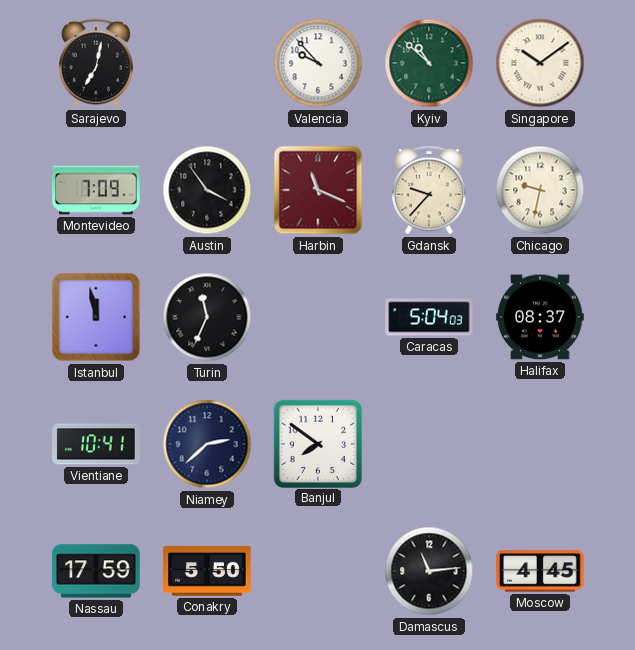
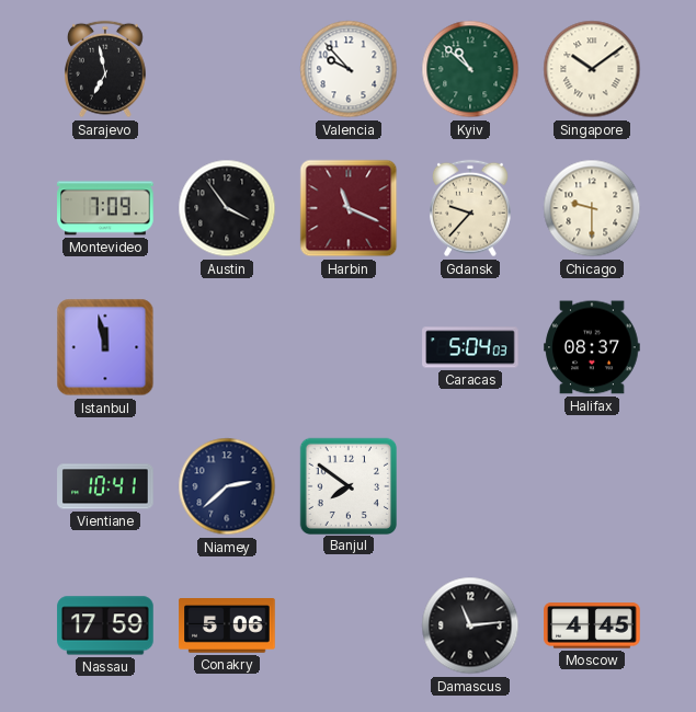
Sarajevo: 7:02 -> 6:58
Chicago: 9:32 -> 9:30
Turin: 11:34 -> none
Conakry: 5:50 -> 5:06
